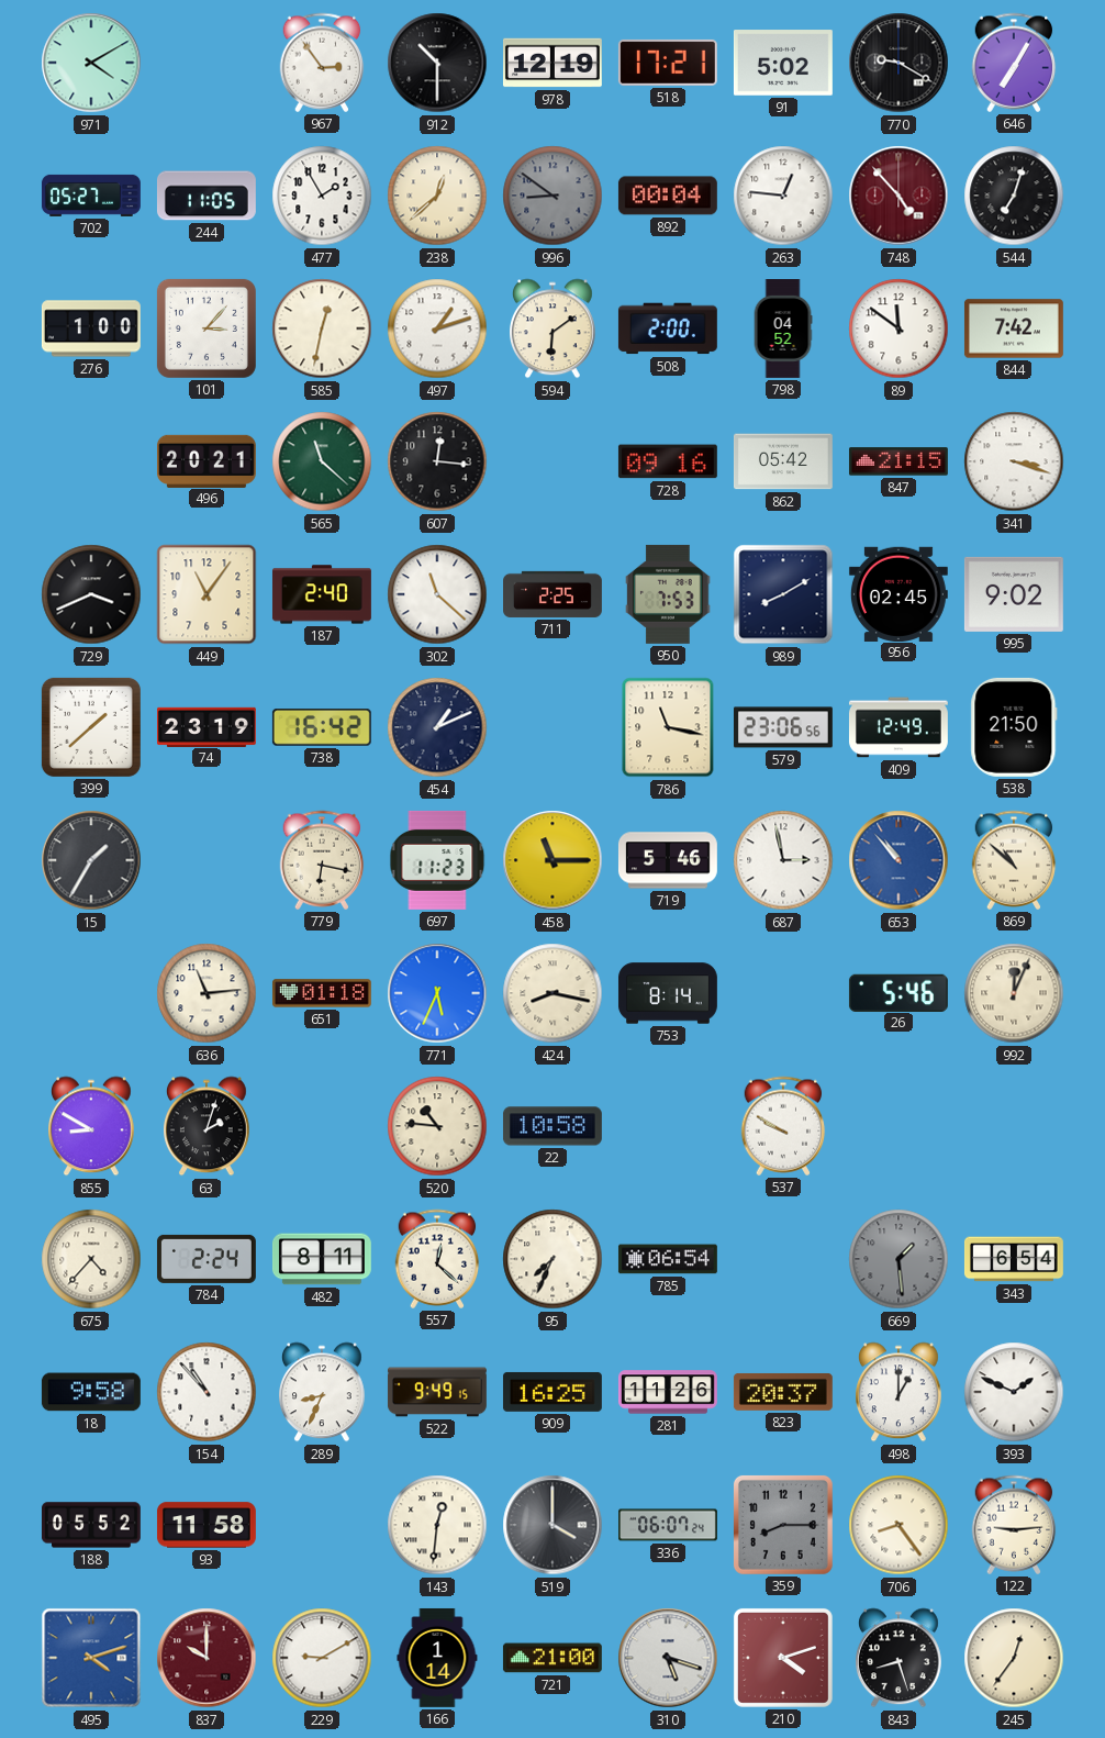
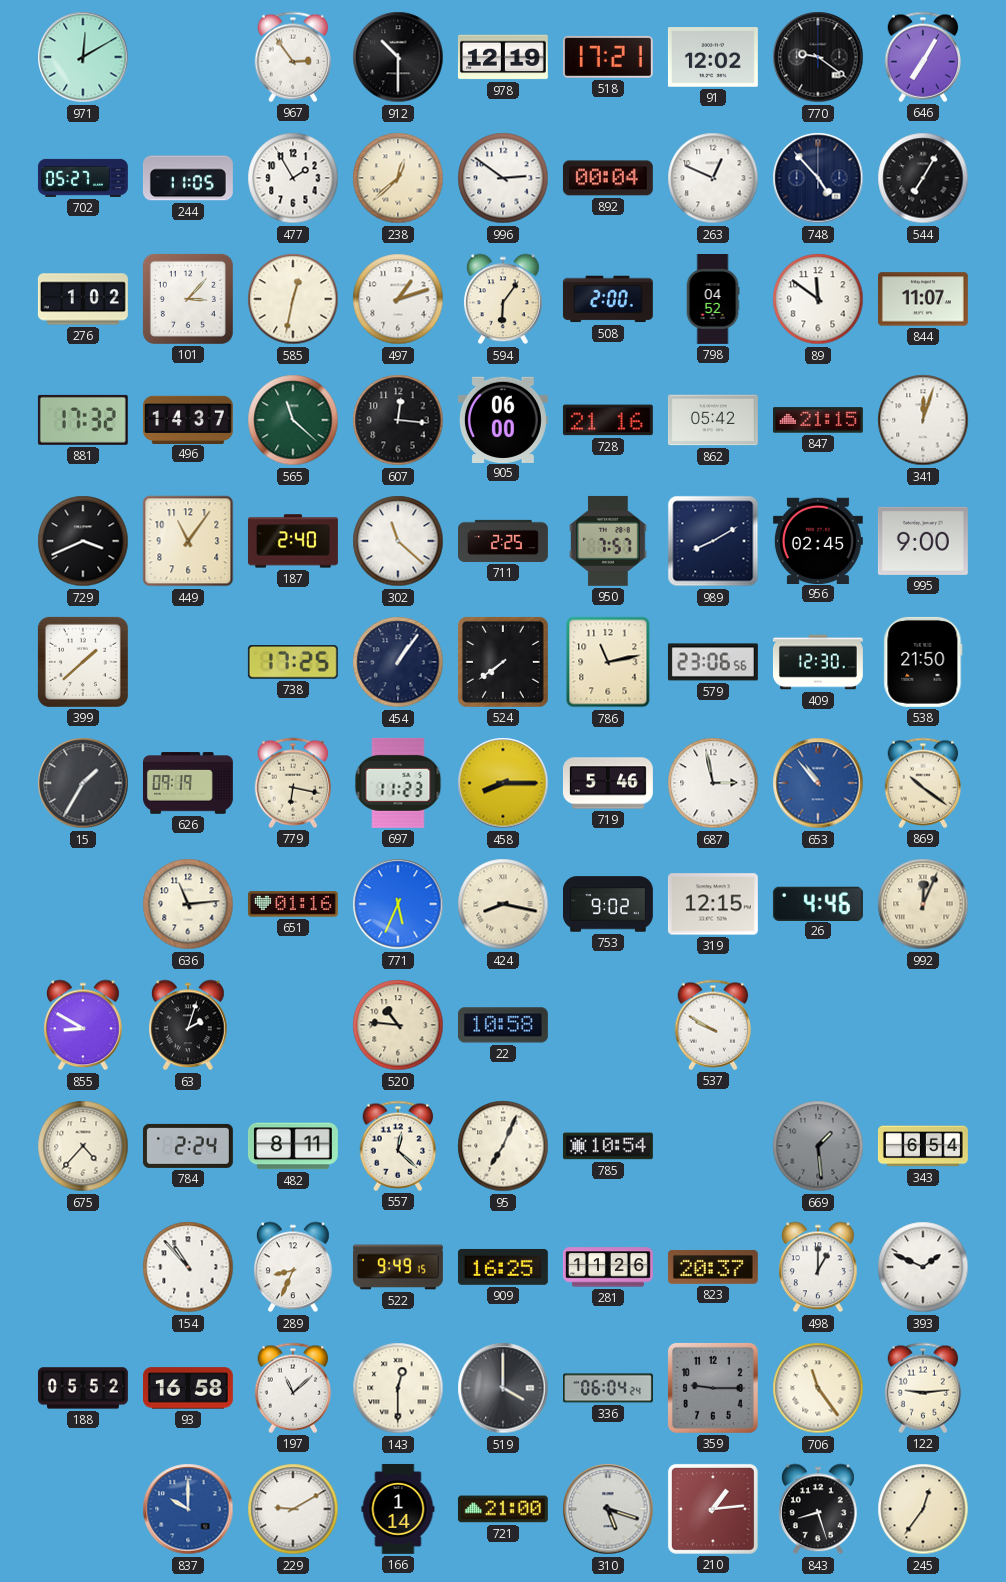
971: 4:10 -> 12:10
91: 5:02 -> 12:02
770: 9:20 -> 9:21
996: 8:51 -> 2:51
996 dial: grey -> white
263: 12:46 -> 12:49
748 dial: burgundy -> navy
544: 7:03 -> 7:05
276: 1:00 -> 1:02
594: 6:09 -> 6:06
844: 7:42 -> 11:07
881: none -> 17:32
496: 20:21 -> 14:37
905: none -> 06:00
728: 09:16 -> 21:16
341: 3:18 -> 12:03
950: 7:53 -> 7:57
995: 9:02 -> 9:00
74: 23:19 -> none
738: 16:42 -> 17:25
454: 1:11 -> 1:06
524: none -> 7:39
786: 11:17 -> 11:13
409: 12:49 -> 12:30
626: none -> 09:19
458: 11:15 -> 8:15
869: 10:52 -> 10:21
651: 01:18 -> 01:16
753: 8:14 -> 9:02
319: none -> 12:15
26: 5:46 -> 4:46
95: 7:34 -> 7:04
785: 06:54 -> 10:54
18: 9:58 -> none
93: 11:58 -> 16:58
197: none -> 11:08
143: 12:31 -> 12:30
336: 06:07 -> 06:04
359: 8:15 -> 9:15
706: 8:24 -> 11:24
495: 4:12 -> none
837 dial: burgundy -> blue
210: 4:12 -> 1:14
